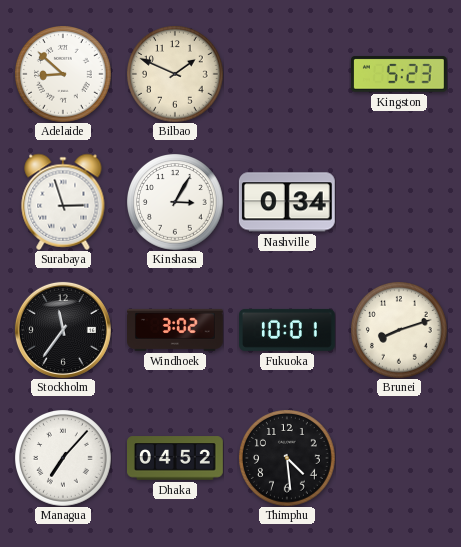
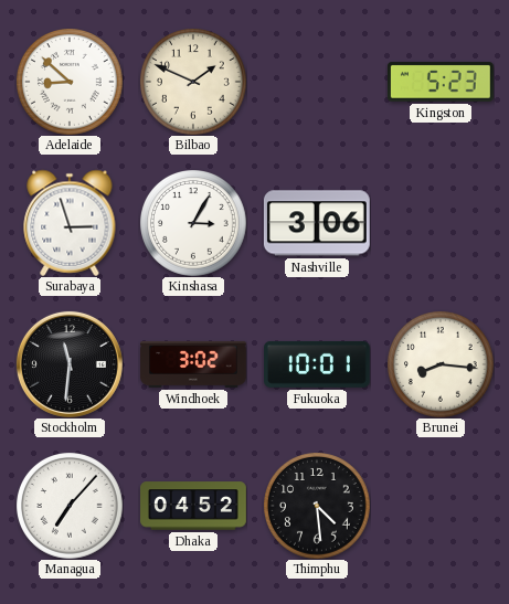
Nashville: 0:34 -> 3:06
Stockholm: 11:36 -> 11:31
Brunei: 8:12 -> 8:16
